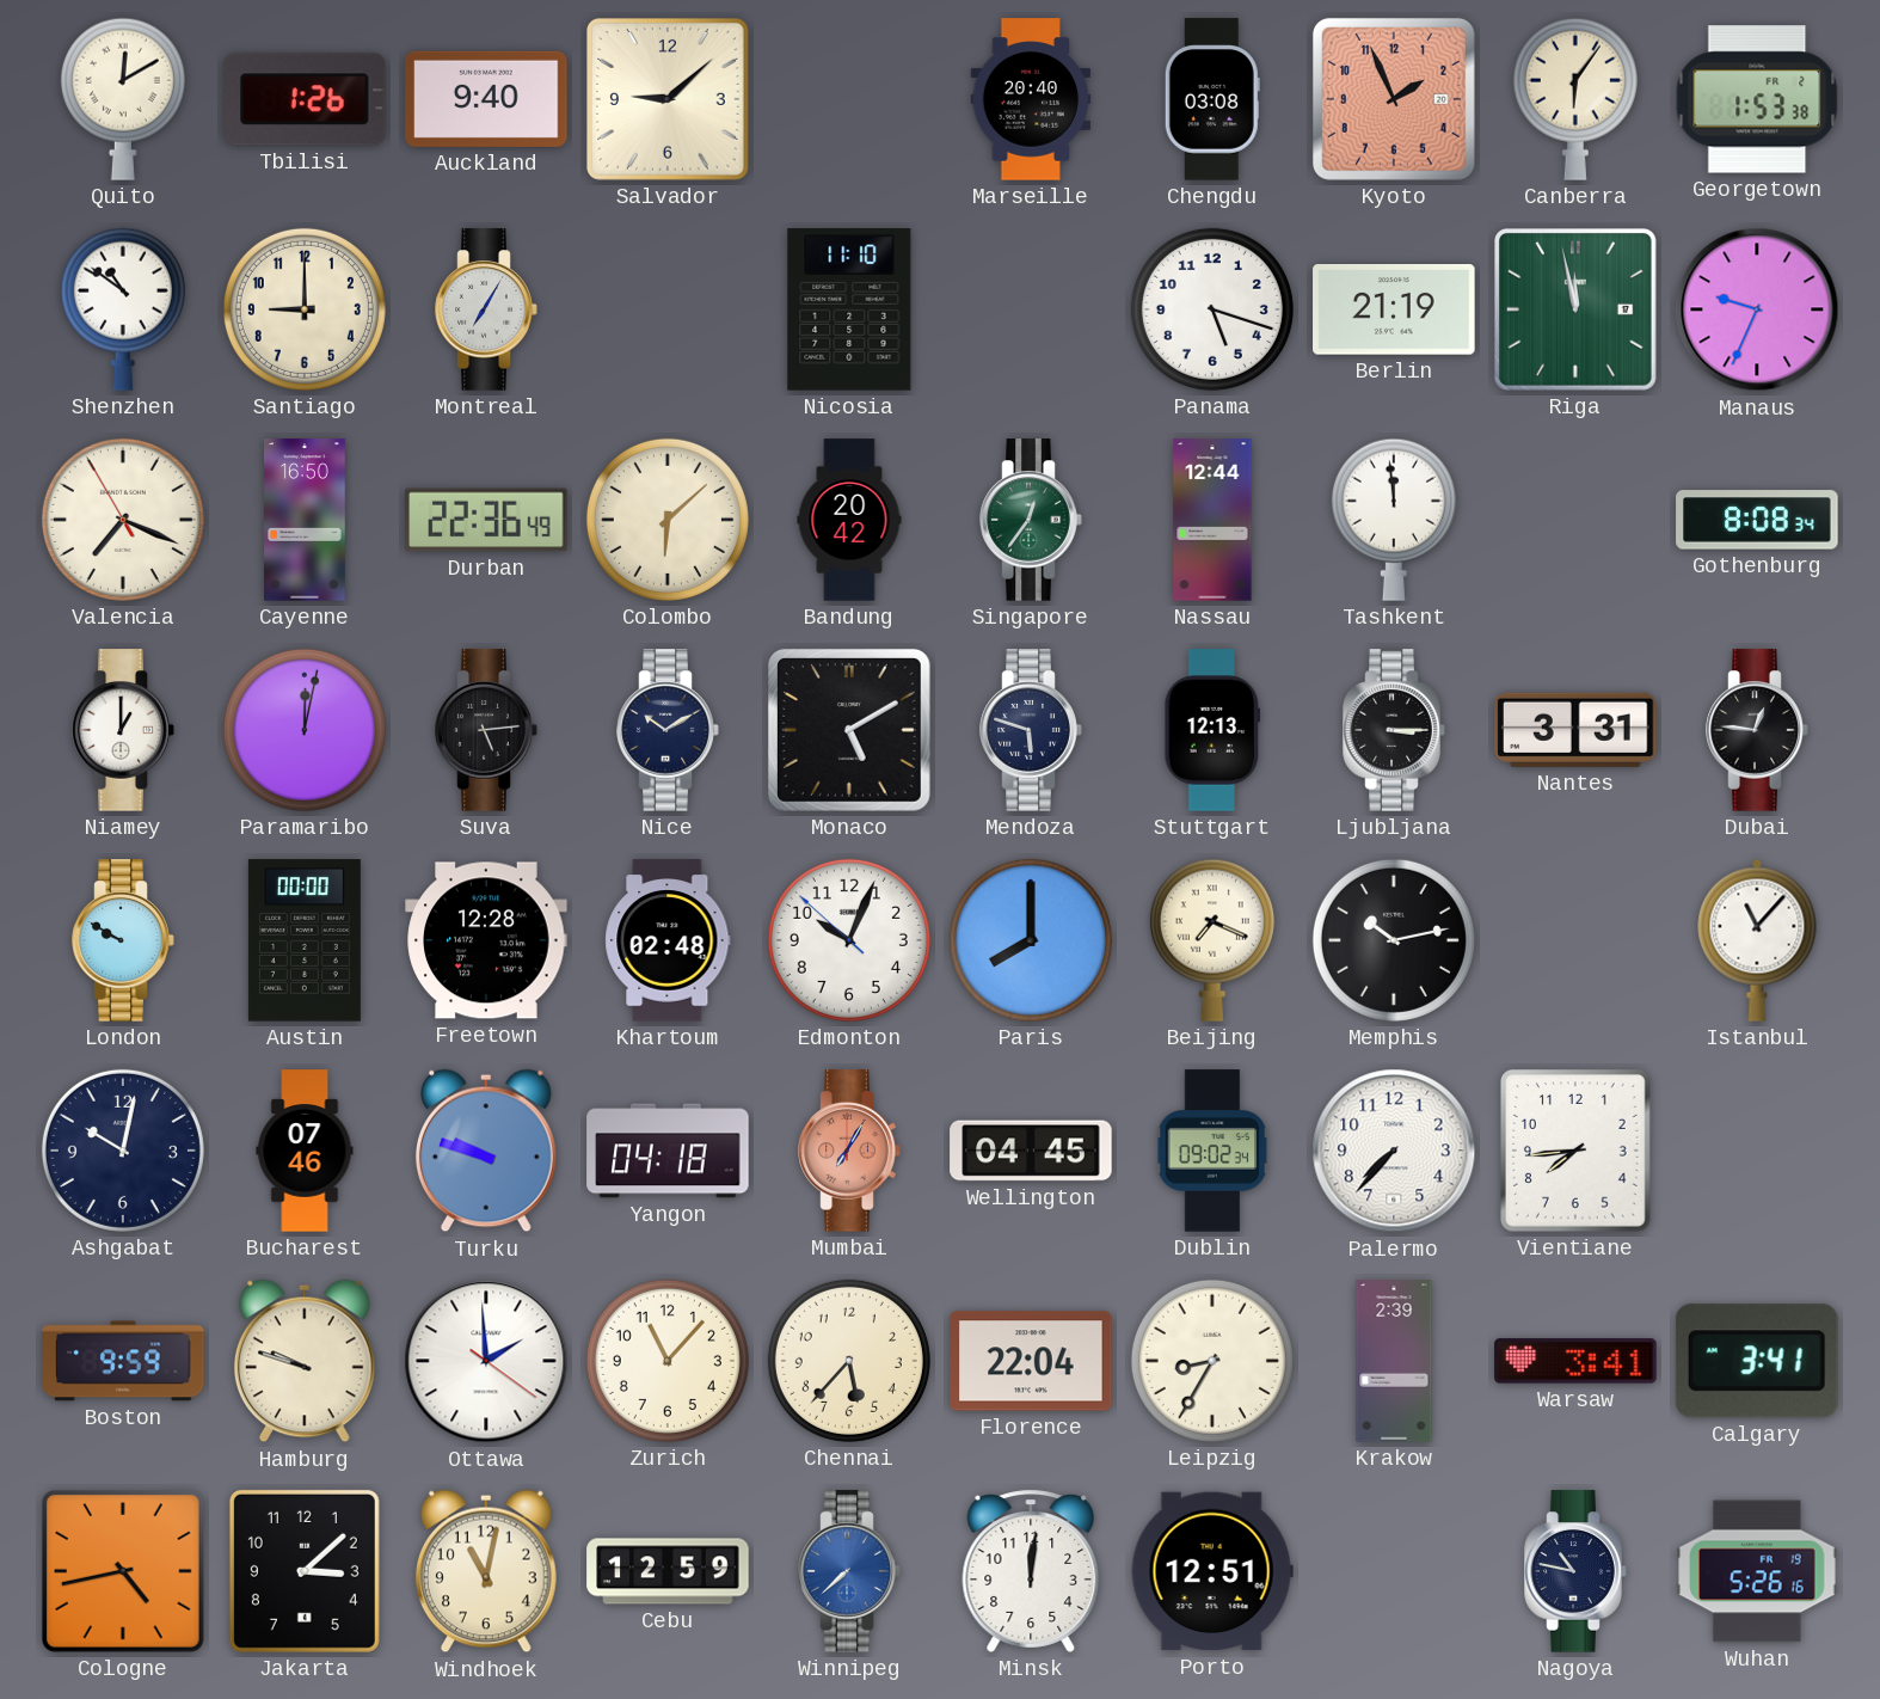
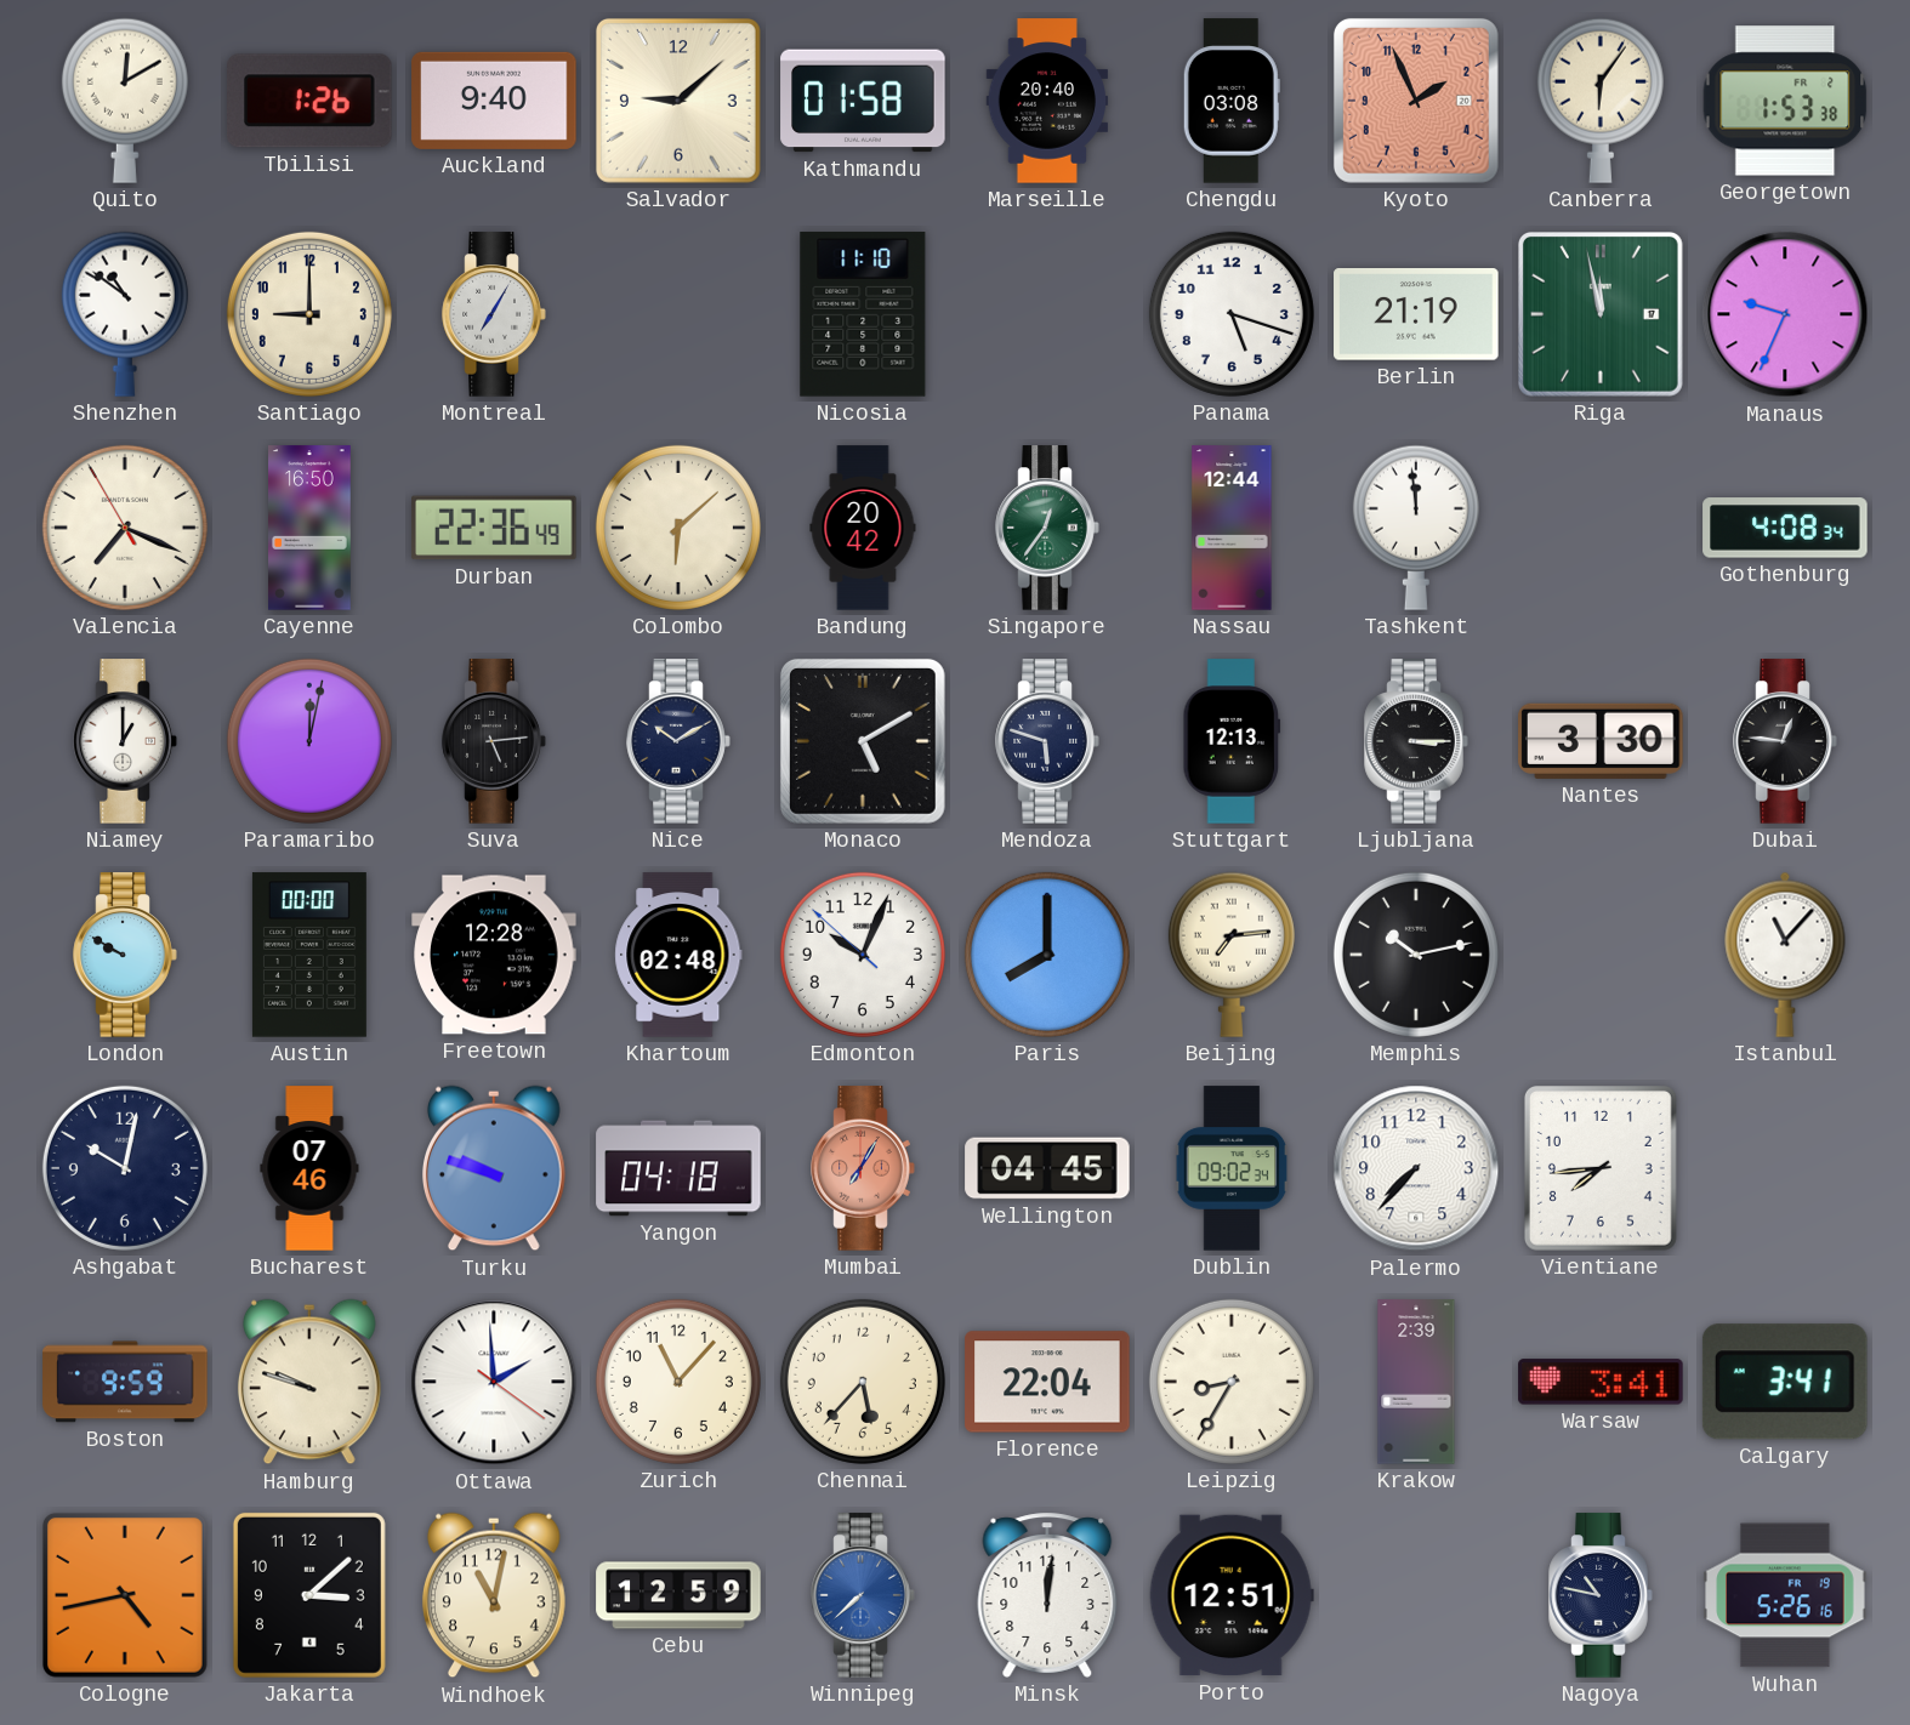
Kathmandu: none -> 01:58
Gothenburg: 8:08 -> 4:08
Nantes: 3:31 -> 3:30
Beijing: 7:19 -> 7:14
